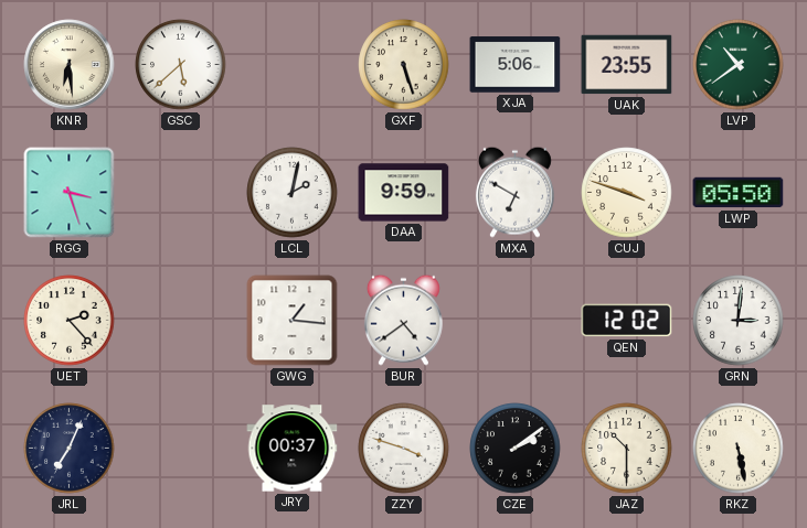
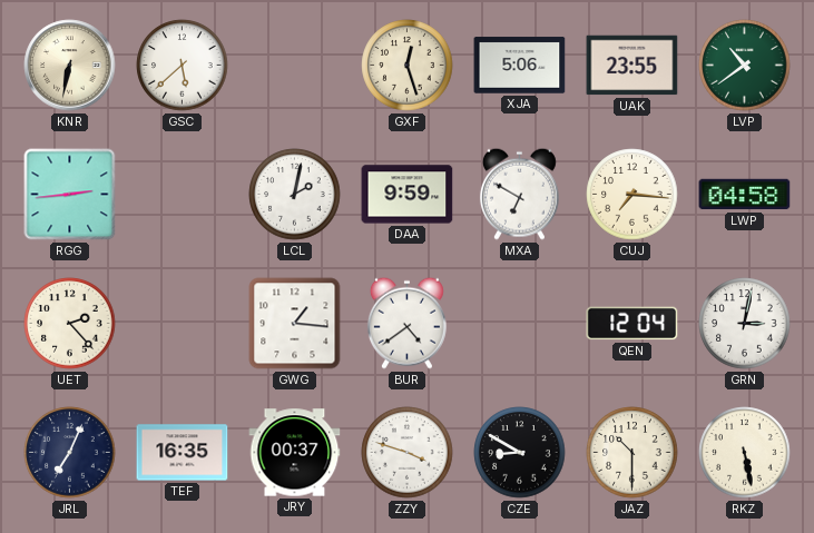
KNR: 6:29 -> 6:32
GXF: 5:27 -> 12:27
RGG: 3:27 -> 2:44
CUJ: 3:48 -> 7:16
LWP: 05:50 -> 04:58
QEN: 12:02 -> 12:04
GRN: 3:01 -> 3:02
TEF: none -> 16:35
CZE: 2:09 -> 8:50
